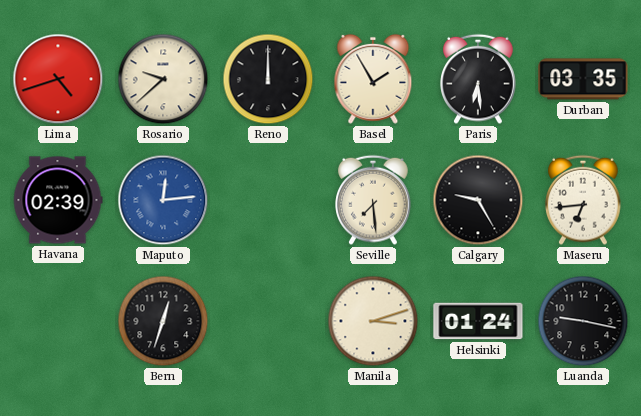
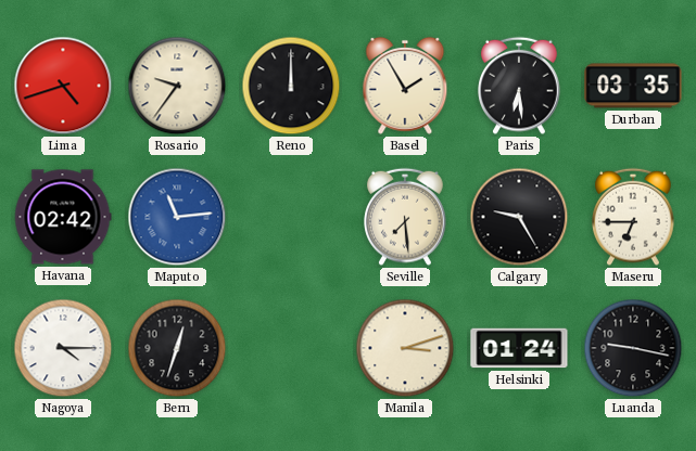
Rosario: 9:38 -> 9:36
Havana: 02:39 -> 02:42
Maputo: 12:14 -> 11:14
Maseru: 6:44 -> 6:45
Nagoya: none -> 4:15
